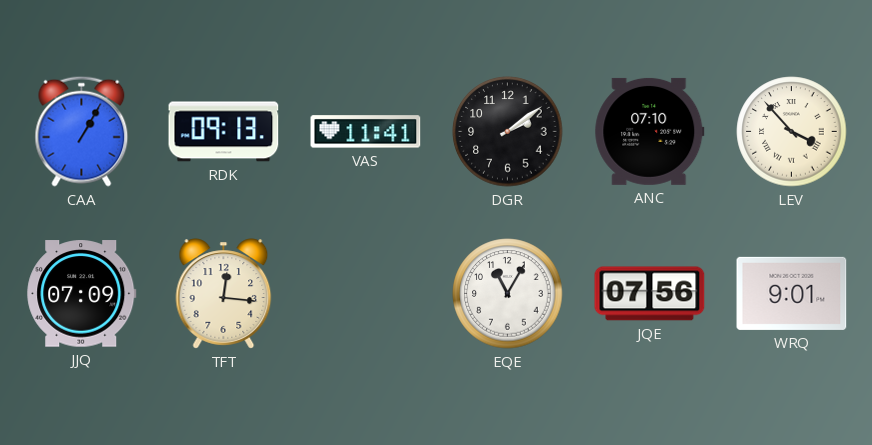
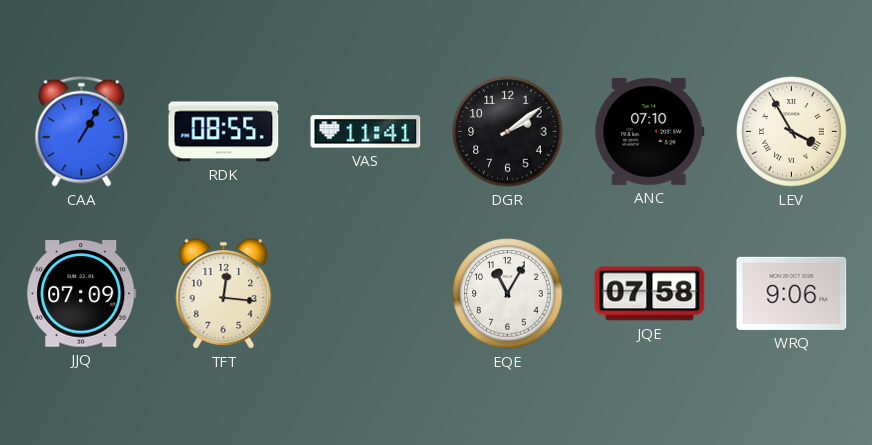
RDK: 09:13 -> 08:55
LEV: 3:53 -> 3:55
JQE: 07:56 -> 07:58
WRQ: 9:01 -> 9:06
